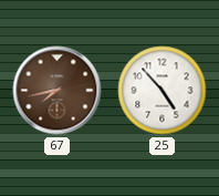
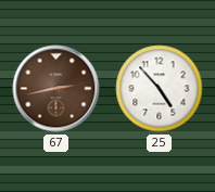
67: 7:43 -> 2:43
